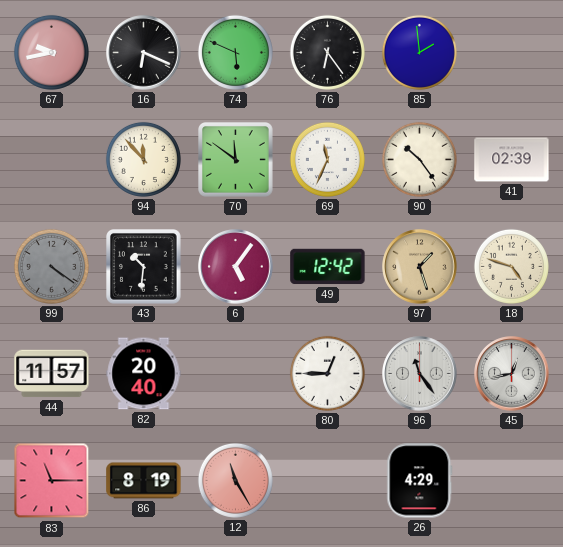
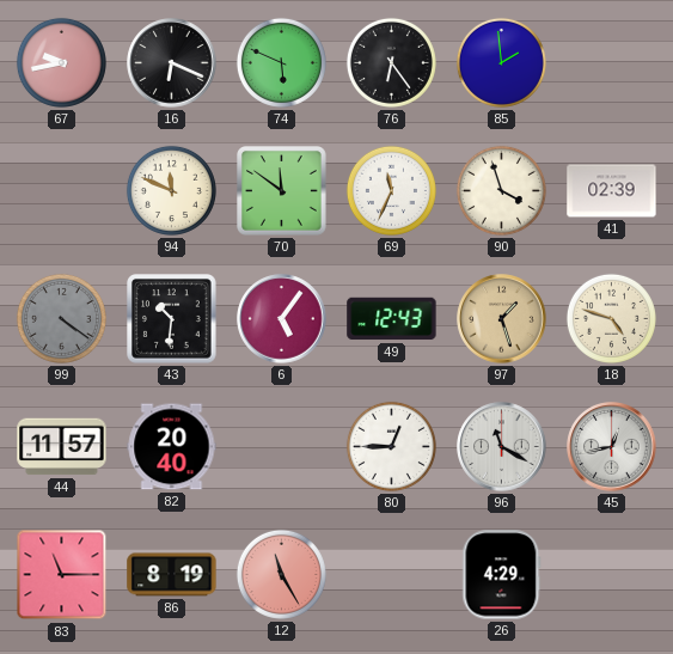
94: 11:53 -> 11:49
90: 10:24 -> 3:57
49: 12:42 -> 12:43
96: 11:24 -> 11:20
